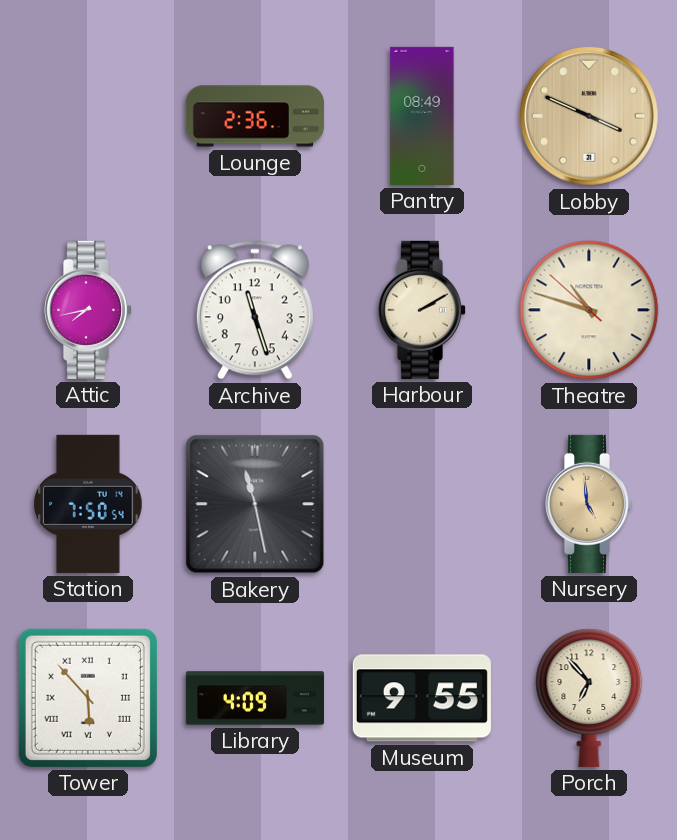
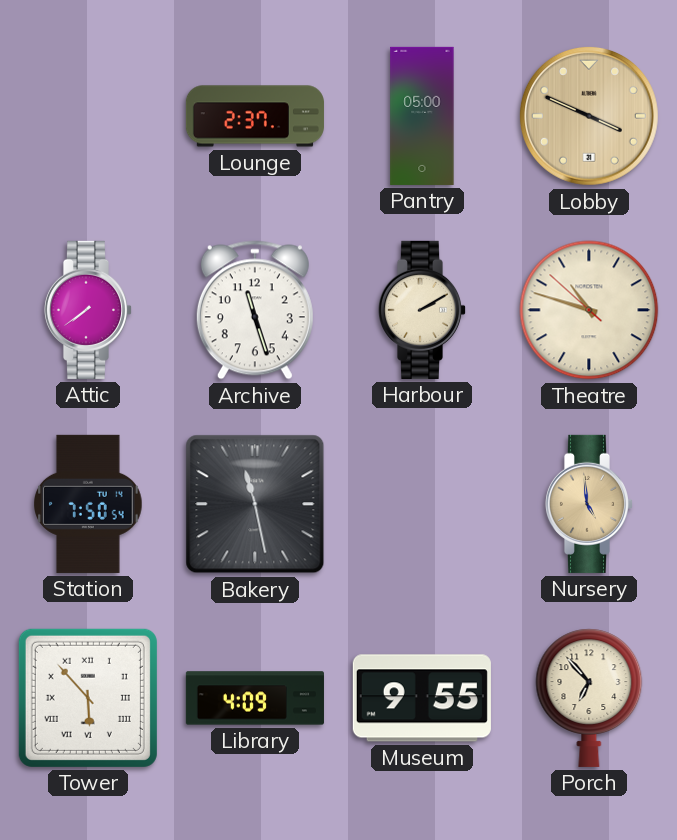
Lounge: 2:36 -> 2:37
Pantry: 08:49 -> 05:00
Attic: 7:43 -> 7:39
